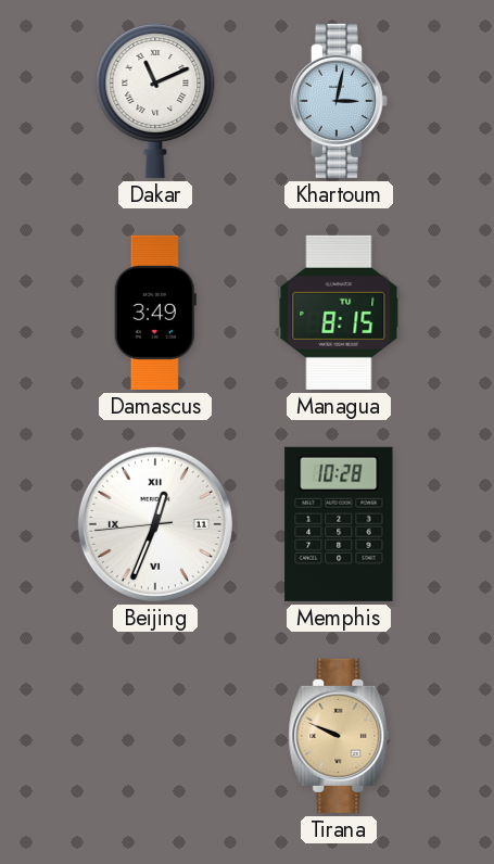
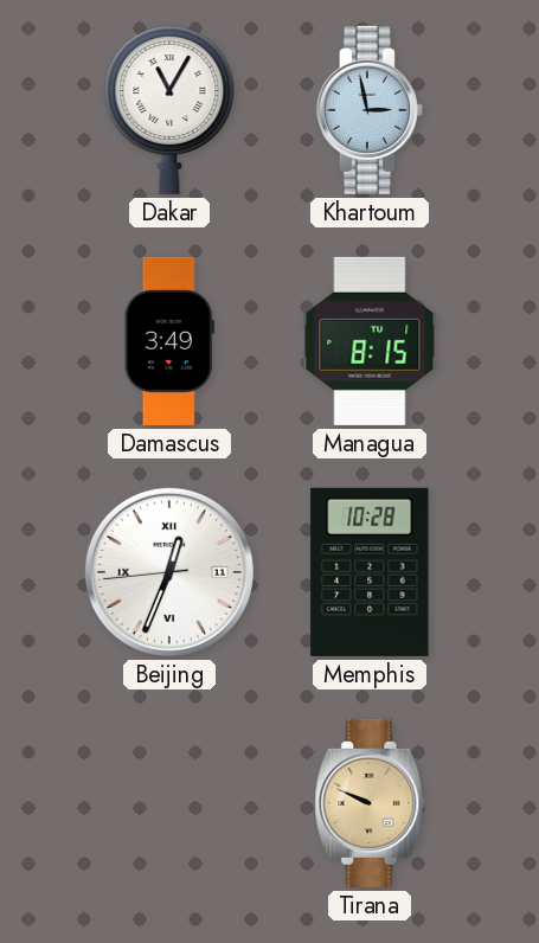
Dakar: 11:11 -> 11:05
Khartoum: 3:02 -> 2:58
